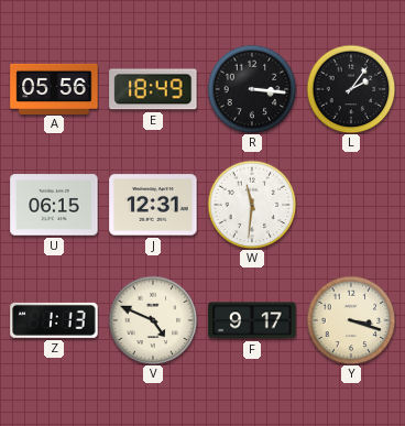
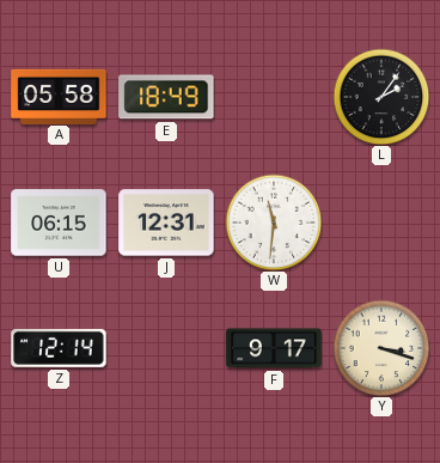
A: 05:56 -> 05:58
R: 3:16 -> none
Z: 1:13 -> 12:14
V: 4:49 -> none
